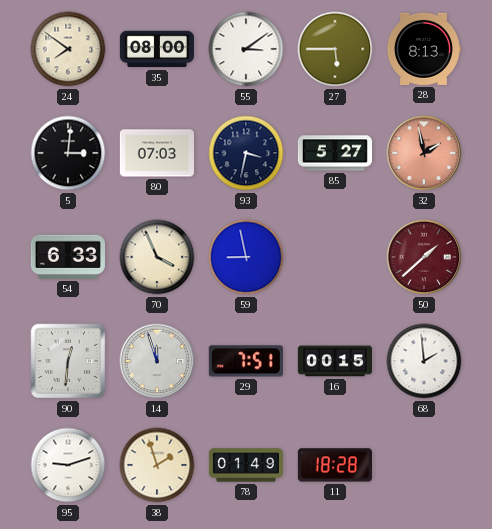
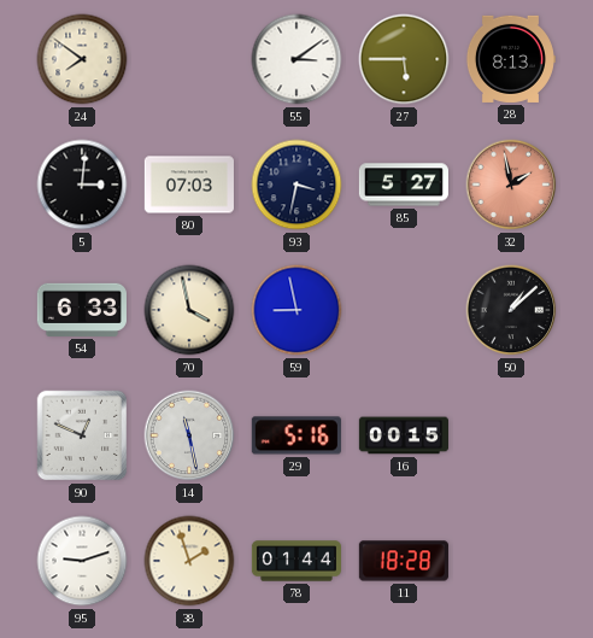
35: 08:00 -> none
70: 3:56 -> 3:58
50: 1:38 -> 1:08
50 dial: burgundy -> black
90: 12:31 -> 12:49
14: 11:57 -> 11:28
29: 7:51 -> 5:16
68: 1:59 -> none
78: 01:49 -> 01:44
